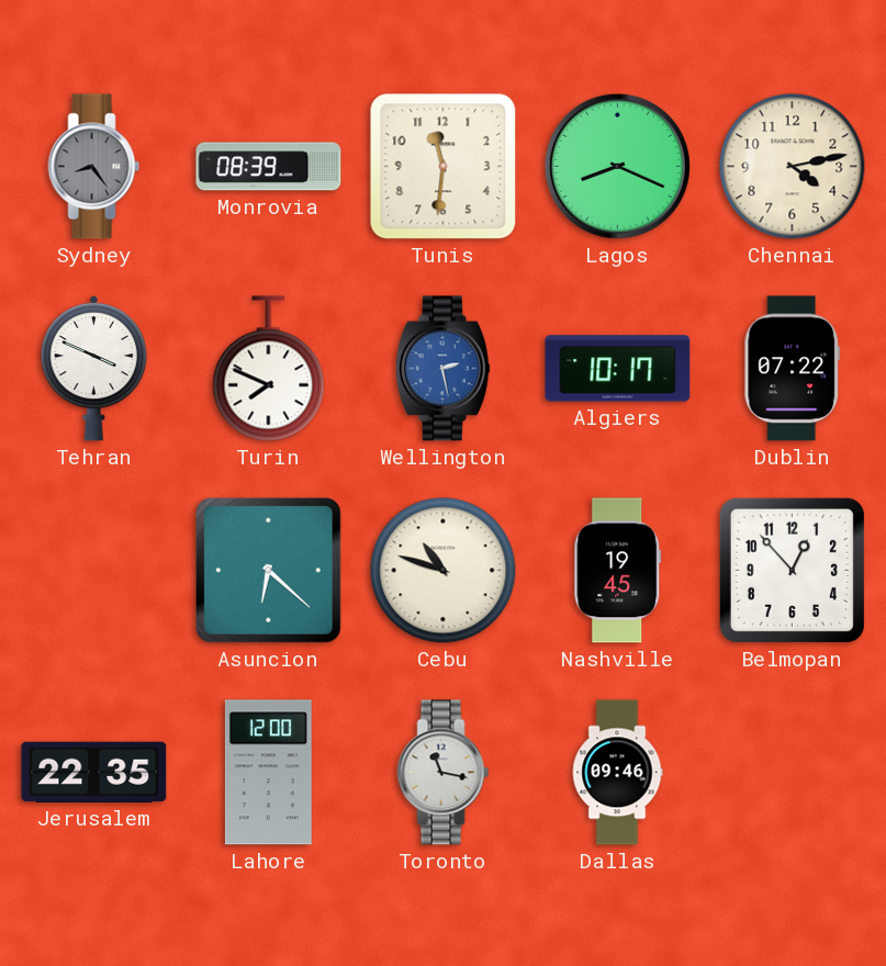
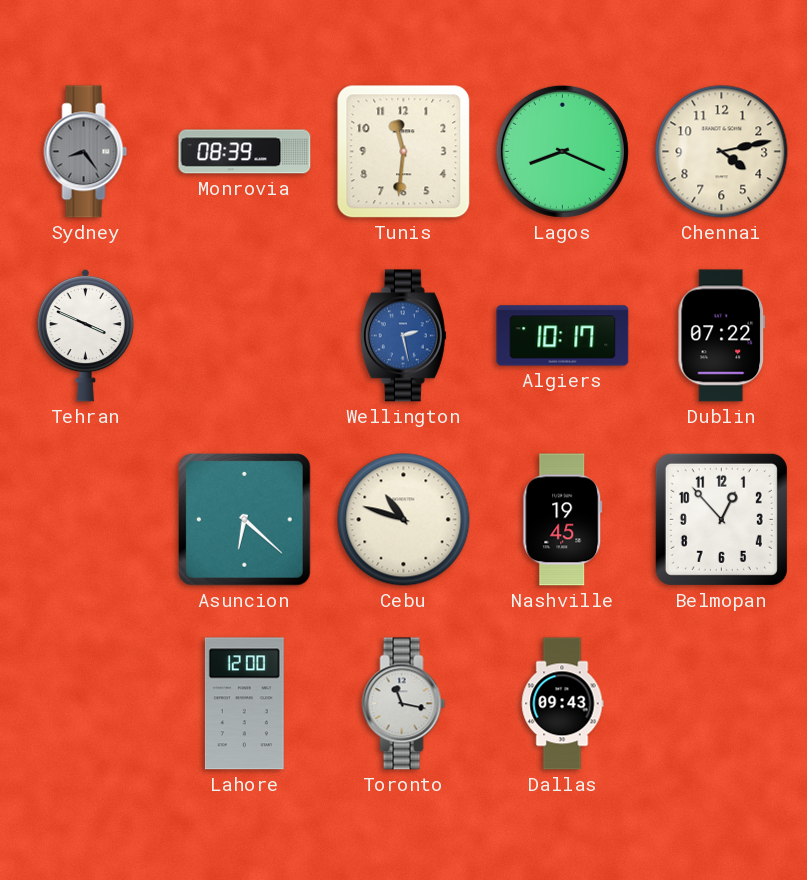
Turin: 7:49 -> none
Jerusalem: 22:35 -> none
Dallas: 09:46 -> 09:43
